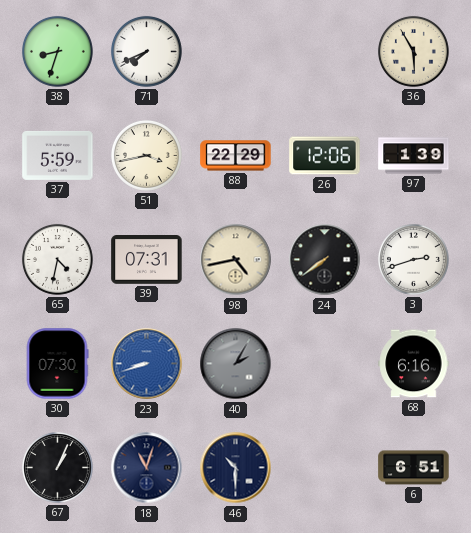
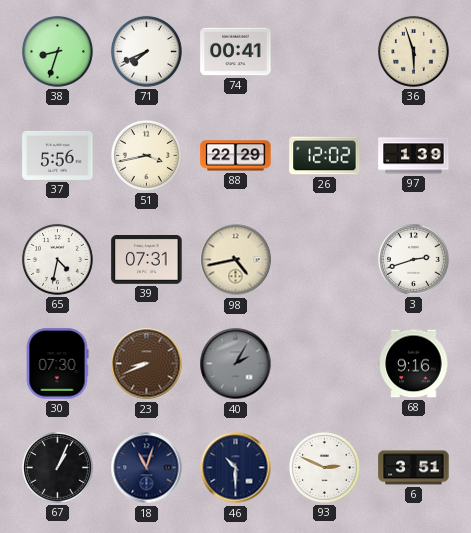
74: none -> 00:41
36: 5:55 -> 5:57
37: 5:59 -> 5:56
26: 12:06 -> 12:02
24: 7:39 -> none
23: 8:42 -> 8:41
23 dial: blue -> brown
68: 6:16 -> 9:16
93: none -> 2:49
6: 6:51 -> 3:51
